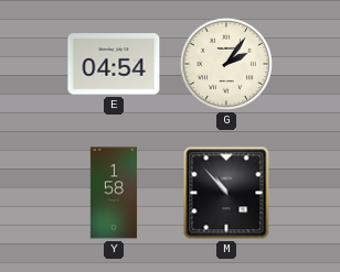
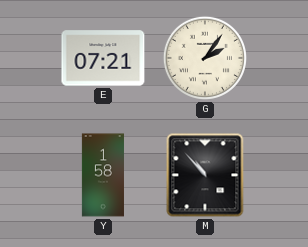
E: 04:54 -> 07:21
